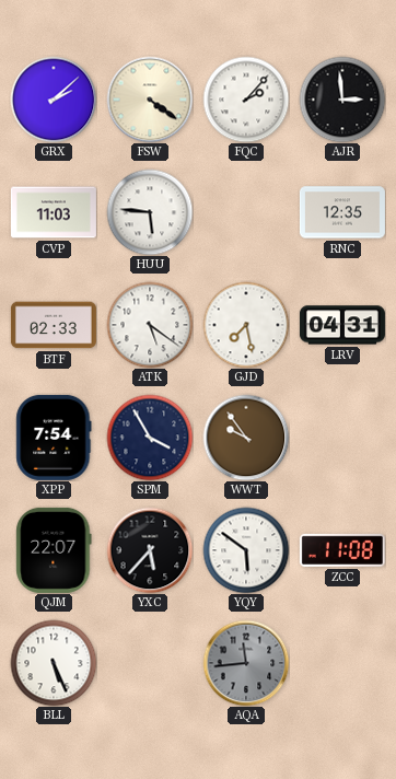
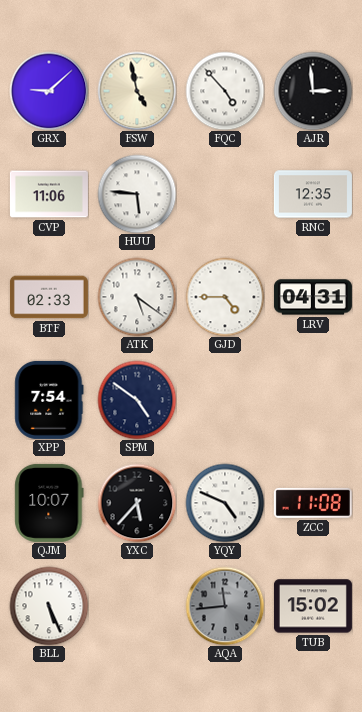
GRX: 2:08 -> 9:08
FSW: 4:21 -> 4:58
FQC: 2:07 -> 4:53
CVP: 11:03 -> 11:06
GJD: 7:28 -> 4:45
SPM: 3:55 -> 4:51
WWT: 9:54 -> none
QJM: 22:07 -> 10:07
YQY: 5:51 -> 4:49
TUB: none -> 15:02
